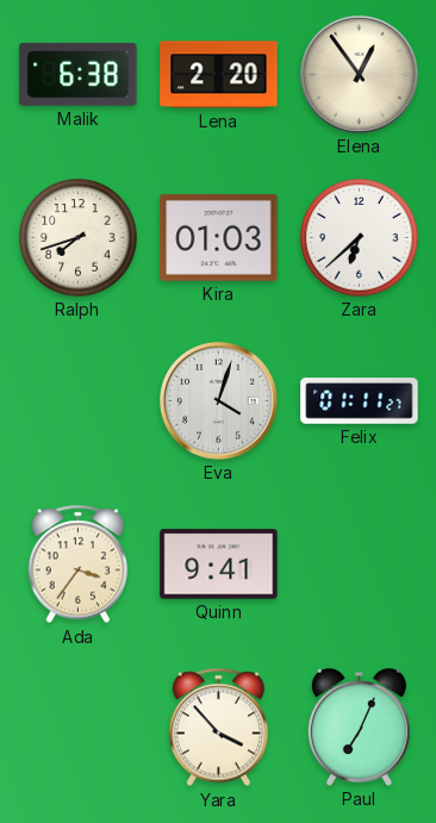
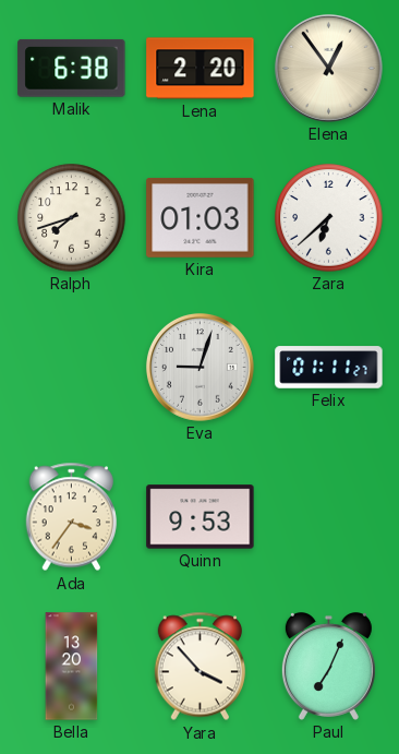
Eva: 4:03 -> 9:03
Quinn: 9:41 -> 9:53
Bella: none -> 13:20
